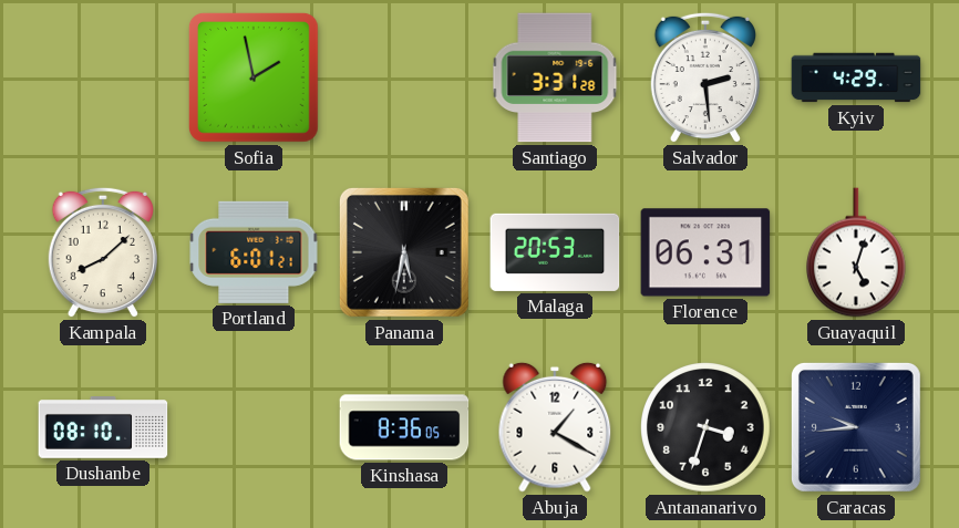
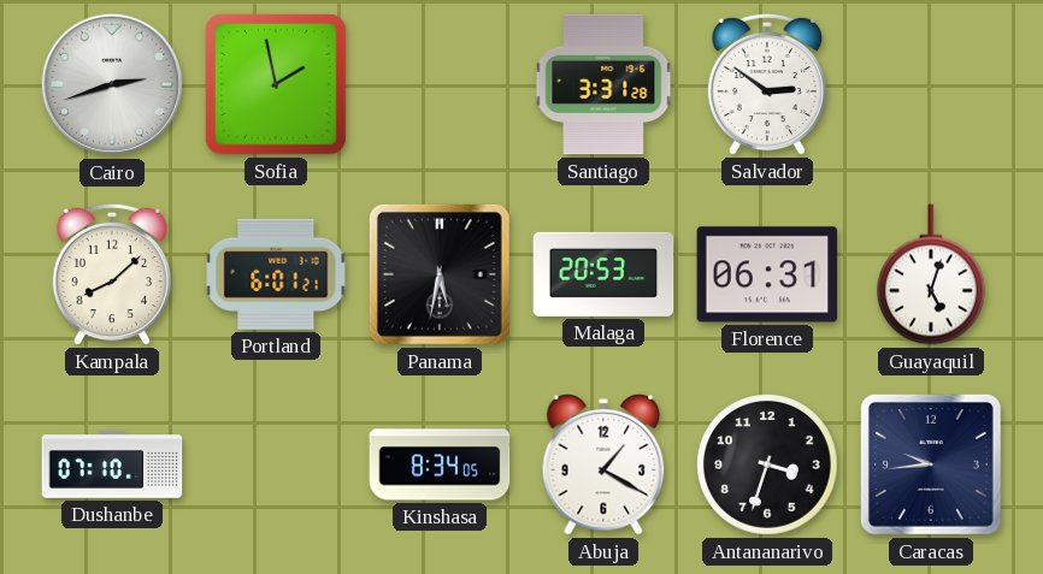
Cairo: none -> 2:42
Salvador: 2:29 -> 2:51
Kyiv: 4:29 -> none
Dushanbe: 08:10 -> 07:10
Kinshasa: 8:36 -> 8:34
